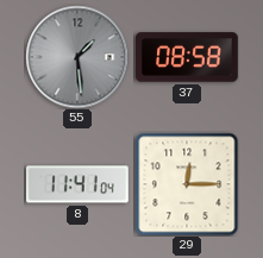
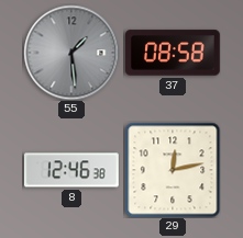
8: 11:41 -> 12:46
29: 12:15 -> 12:13
